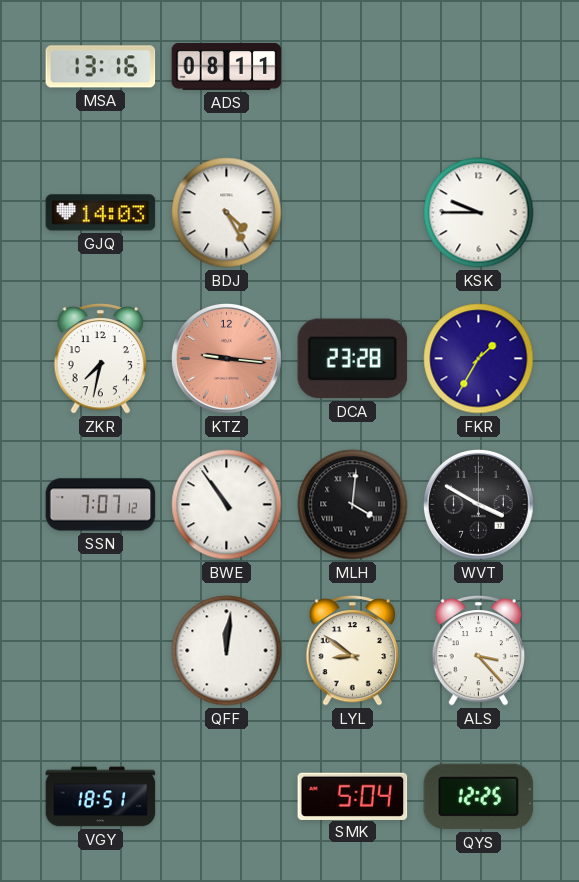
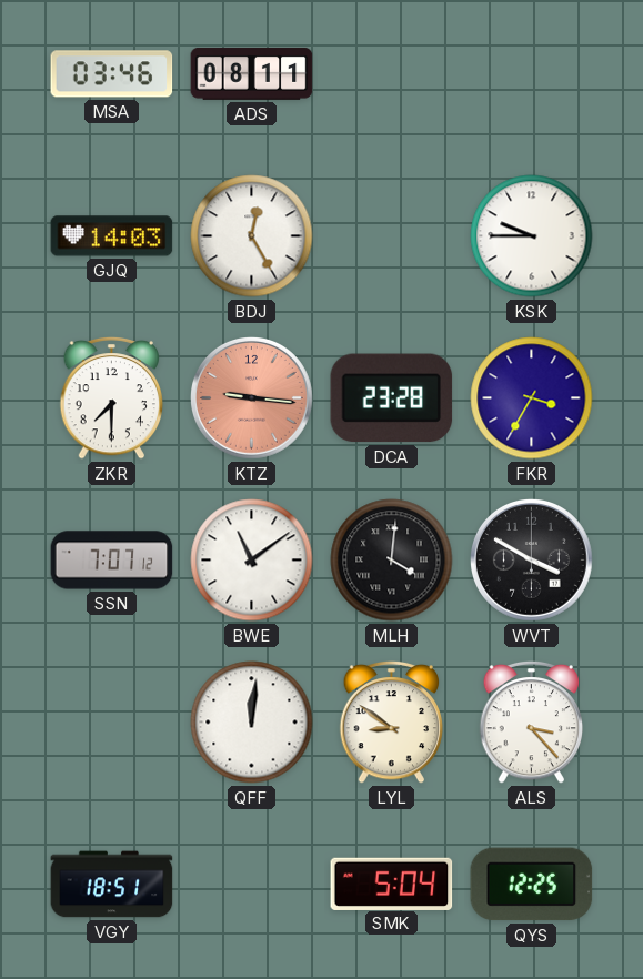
MSA: 13:16 -> 03:46
BDJ: 4:25 -> 12:25
ZKR: 7:32 -> 7:30
FKR: 1:35 -> 3:35
BWE: 10:54 -> 11:09
